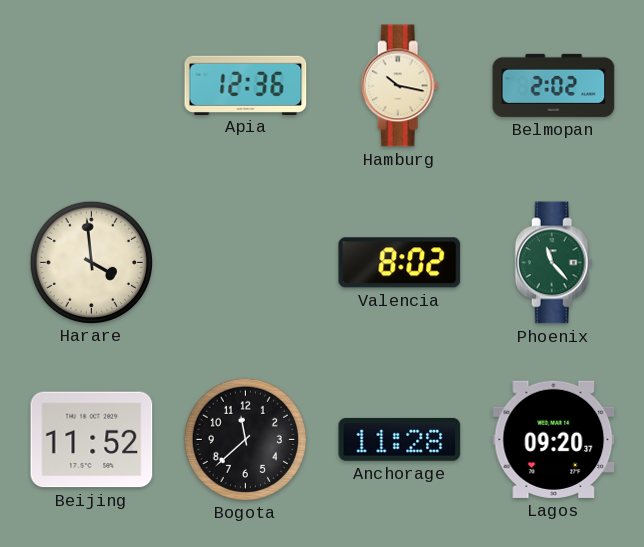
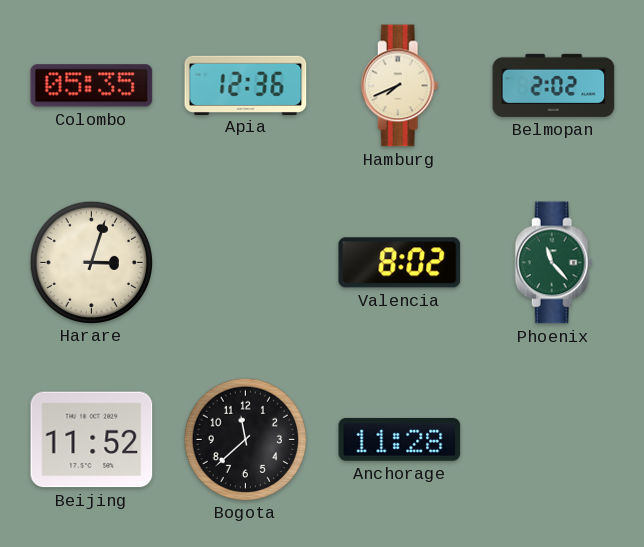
Colombo: none -> 05:35
Hamburg: 10:17 -> 7:41
Harare: 3:59 -> 3:03
Lagos: 09:20 -> none
